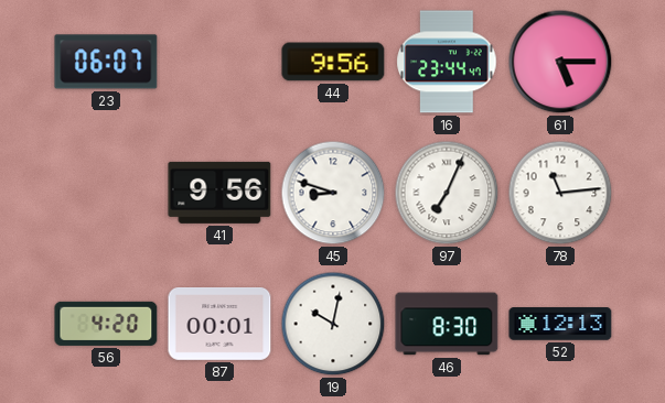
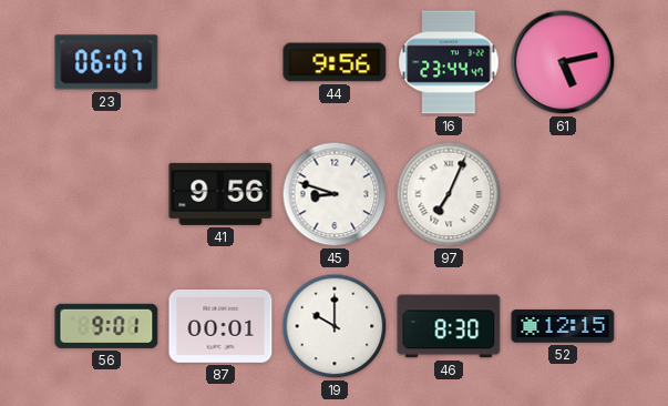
61: 5:15 -> 5:13
78: 11:14 -> none
56: 4:20 -> 9:01
19: 10:02 -> 10:00
52: 12:13 -> 12:15
